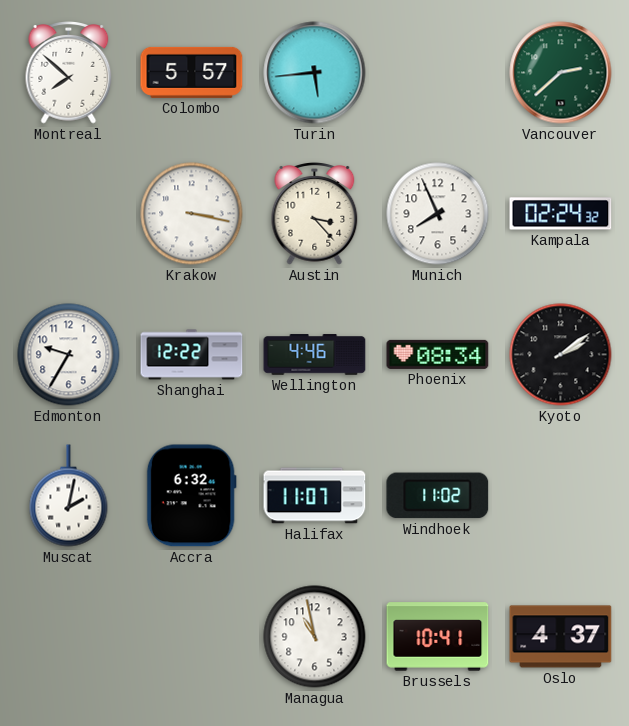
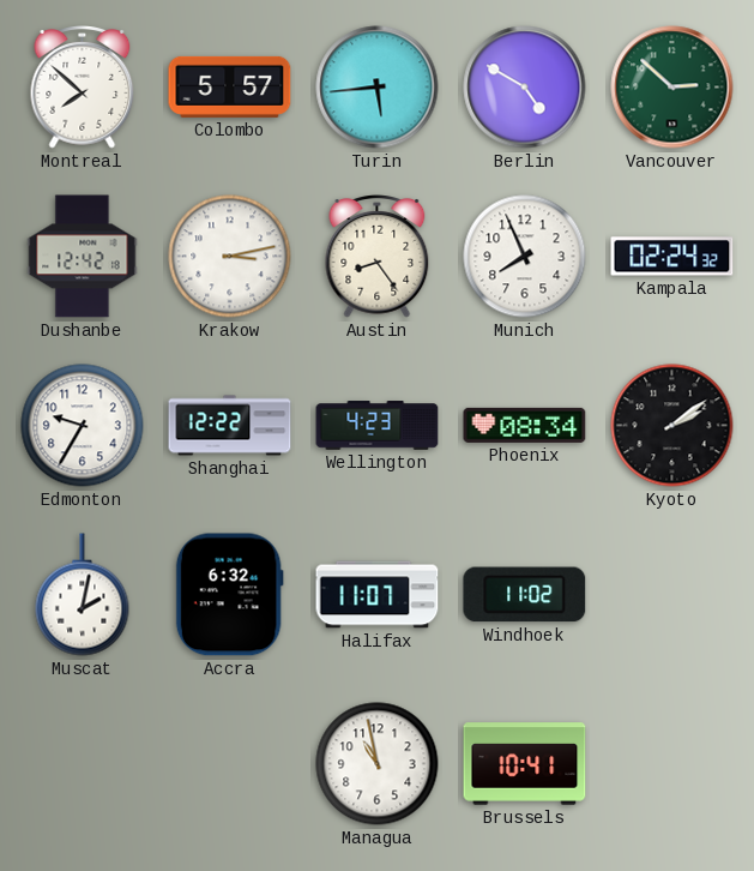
Berlin: none -> 4:50
Vancouver: 2:38 -> 2:52
Dushanbe: none -> 12:42
Krakow: 3:17 -> 3:13
Austin: 3:23 -> 8:24
Wellington: 4:46 -> 4:23
Oslo: 4:37 -> none
